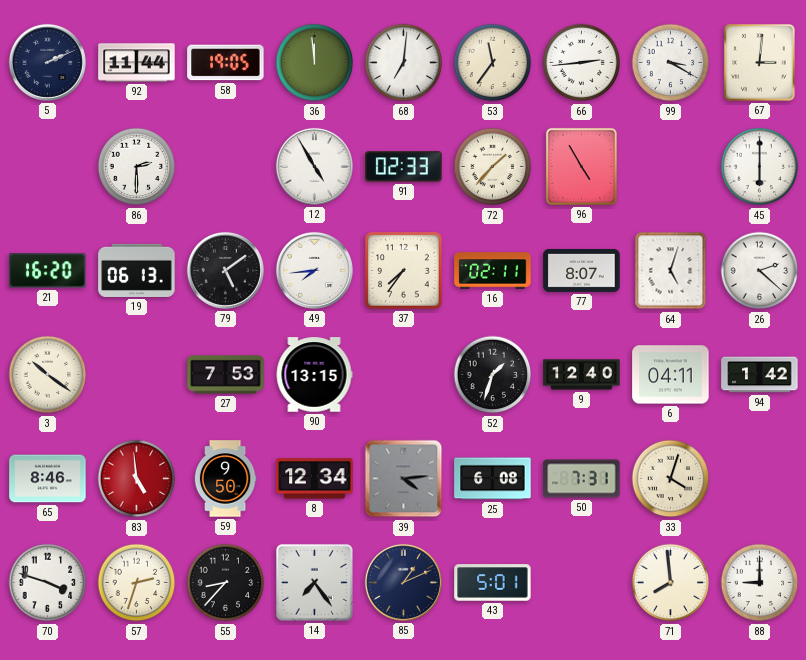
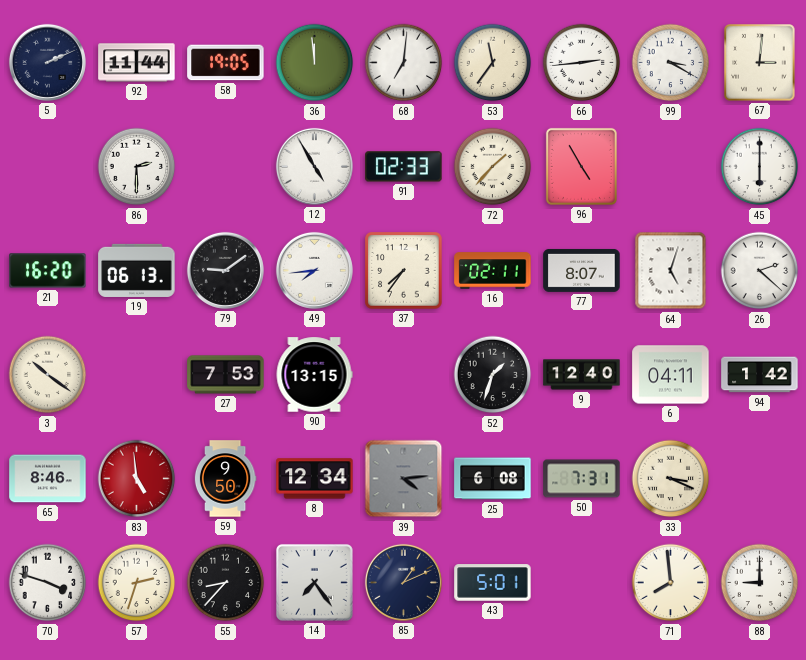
79: 5:09 -> 9:09
33: 4:03 -> 3:19
